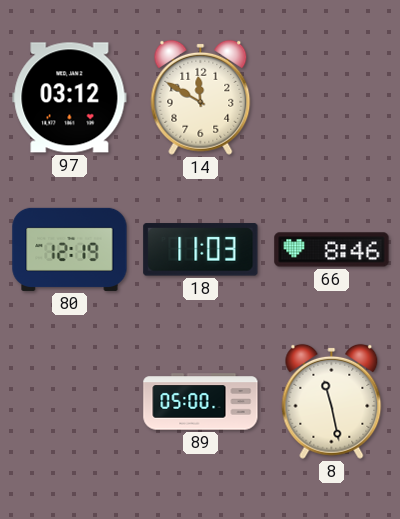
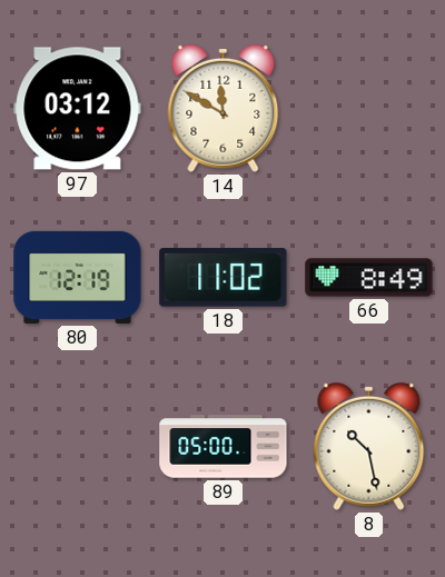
18: 11:03 -> 11:02
66: 8:46 -> 8:49
8: 11:28 -> 10:28
